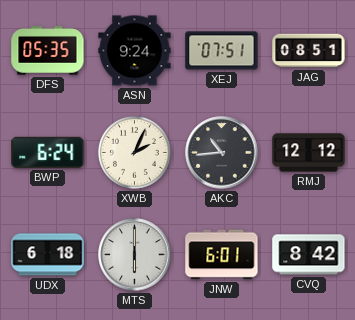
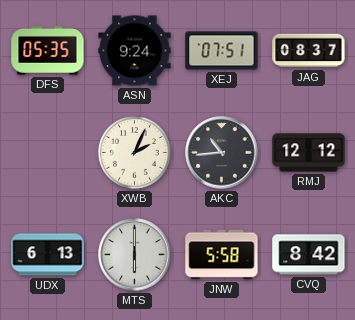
JAG: 08:51 -> 08:37
BWP: 6:24 -> none
UDX: 6:18 -> 6:13
JNW: 6:01 -> 5:58
